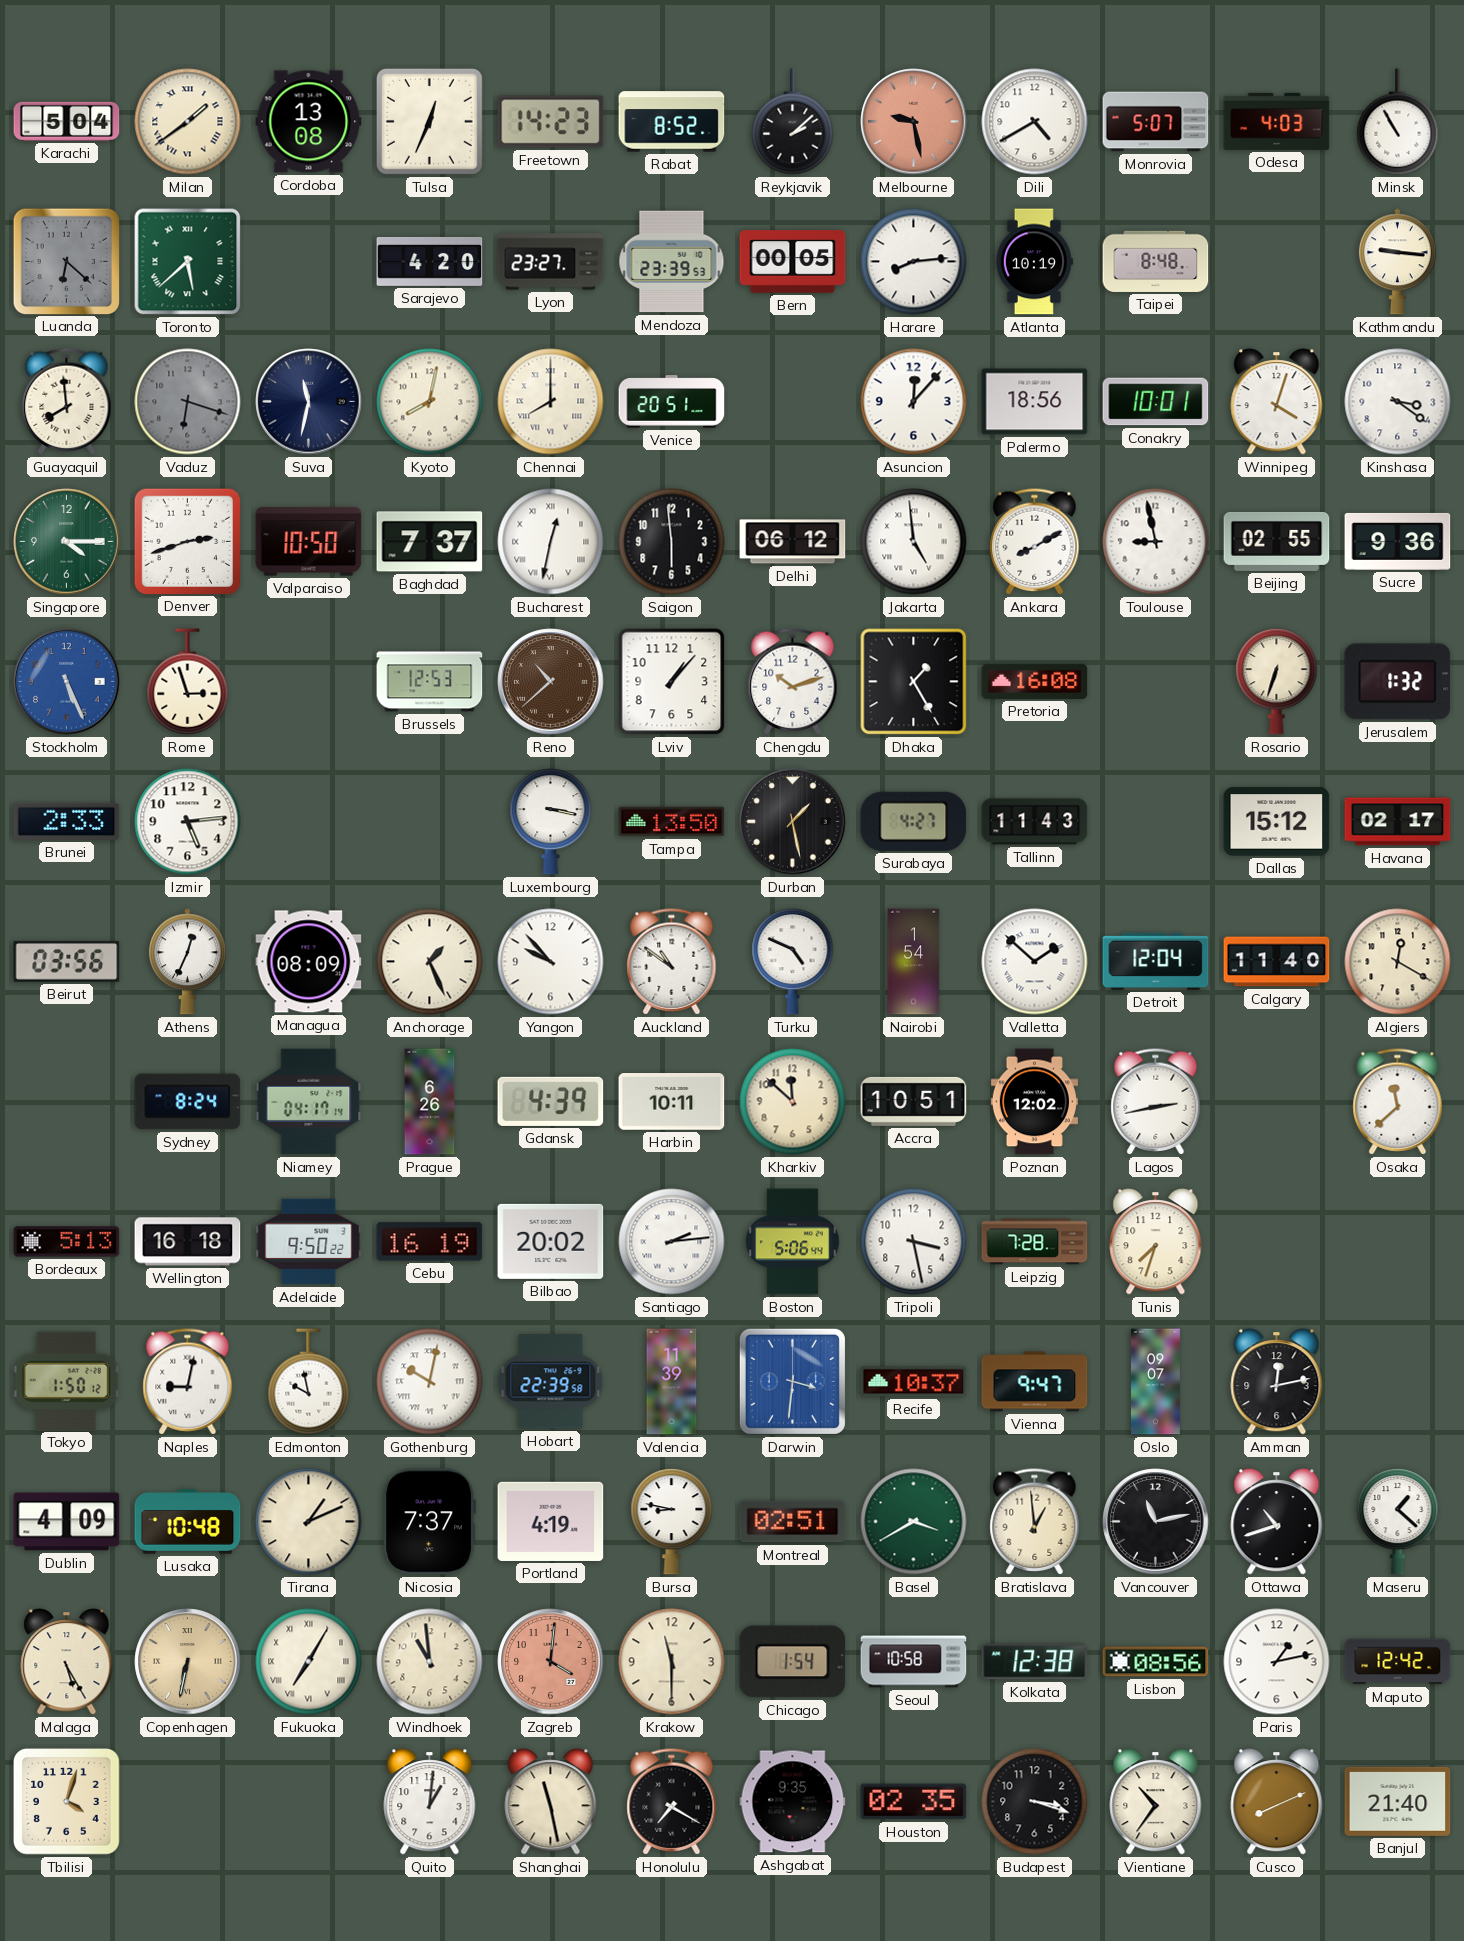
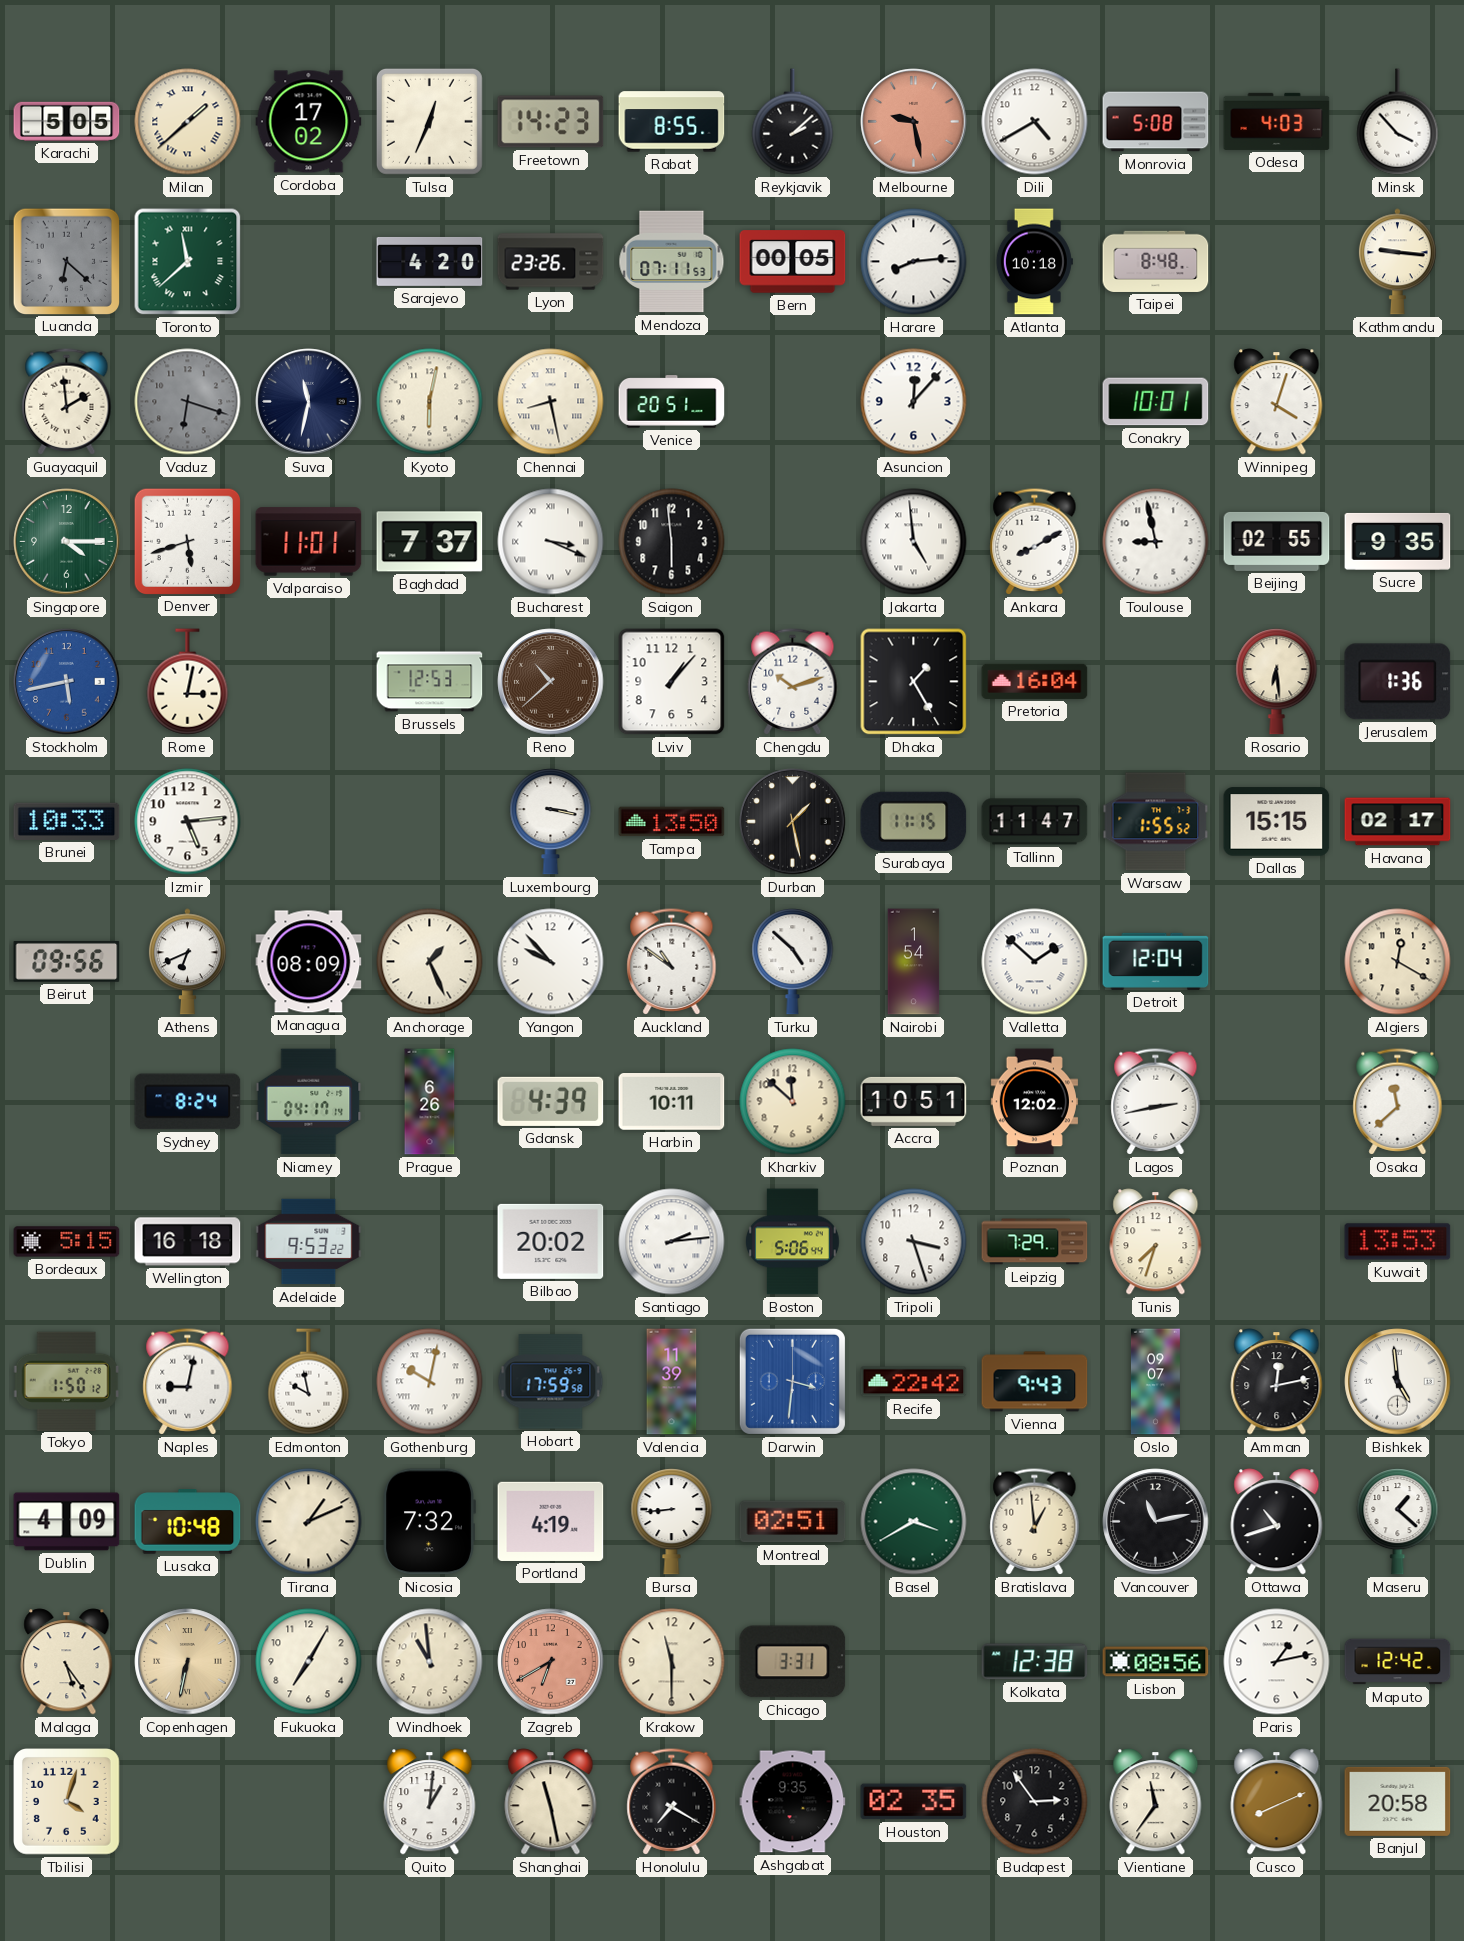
Karachi: 5:04 -> 5:05
Milan: 1:39 -> 1:38
Cordoba: 13:08 -> 17:02
Rabat: 8:52 -> 8:55
Monrovia: 5:07 -> 5:08
Minsk: 10:55 -> 3:53
Toronto: 5:38 -> 11:38
Lyon: 23:27 -> 23:26
Mendoza: 23:39 -> 07:11
Atlanta: 10:19 -> 10:18
Guayaquil: 7:59 -> 1:59
Kyoto: 8:02 -> 6:02
Chennai: 8:00 -> 8:28
Palermo: 18:56 -> none
Kinshasa: 3:21 -> none
Denver: 2:42 -> 5:42
Valparaiso: 10:50 -> 11:01
Bucharest: 12:32 -> 3:19
Delhi: 06:12 -> none
Sucre: 9:36 -> 9:35
Stockholm: 5:26 -> 5:43
Rome: 2:57 -> 3:02
Pretoria: 16:08 -> 16:04
Rosario: 6:33 -> 6:29
Jerusalem: 1:32 -> 1:36
Brunei: 2:33 -> 10:33
Surabaya: 4:27 -> 11:15
Tallinn: 11:43 -> 11:47
Warsaw: none -> 1:55
Dallas: 15:12 -> 15:15
Beirut: 03:56 -> 09:56
Athens: 12:34 -> 6:41
Turku: 4:49 -> 4:52
Calgary: 11:40 -> none
Bordeaux: 5:13 -> 5:15
Adelaide: 9:50 -> 9:53
Cebu: 16:19 -> none
Tripoli: 3:28 -> 3:27
Leipzig: 7:28 -> 7:29
Kuwait: none -> 13:53
Hobart: 22:39 -> 17:59
Recife: 10:37 -> 22:42
Vienna: 9:47 -> 9:43
Bishkek: none -> 4:59
Nicosia: 7:37 -> 7:32
Bursa: 8:47 -> 8:44
Malaga: 5:25 -> 5:24
Fukuoka numerals: Roman -> Arabic
Zagreb: 4:01 -> 6:40
Chicago: 1:54 -> 3:31
Seoul: 10:58 -> none
Budapest: 3:18 -> 2:54
Vientiane: 10:36 -> 11:36
Banjul: 21:40 -> 20:58
